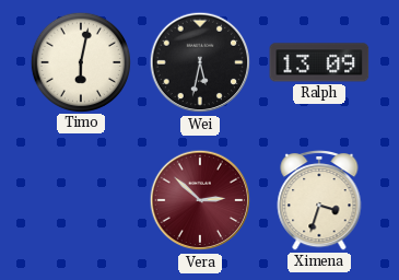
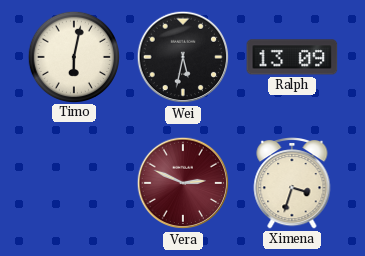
Vera: 2:52 -> 2:49
